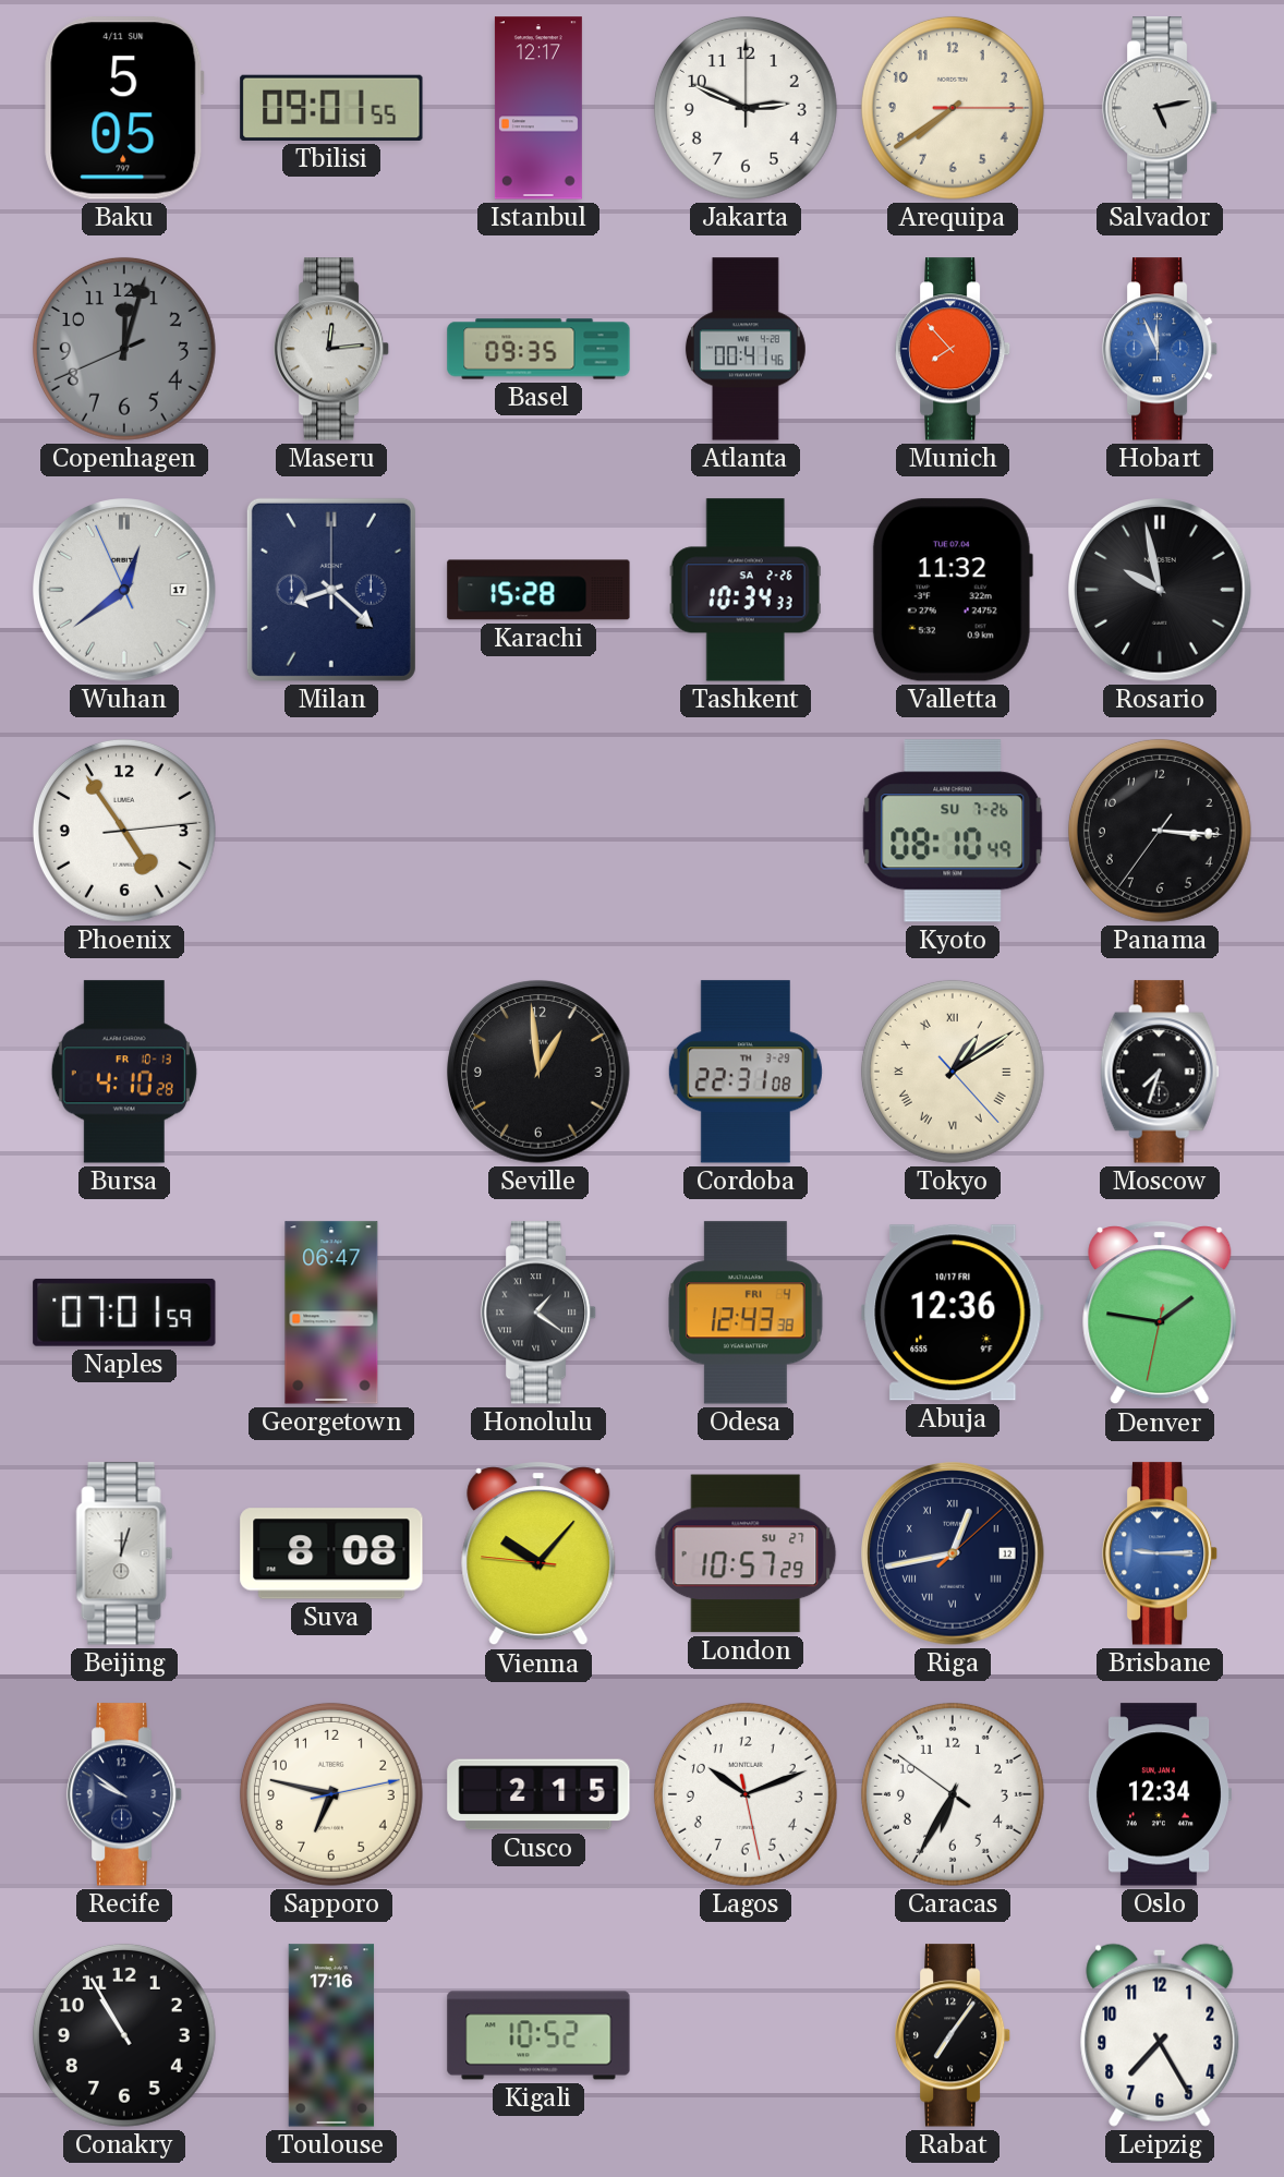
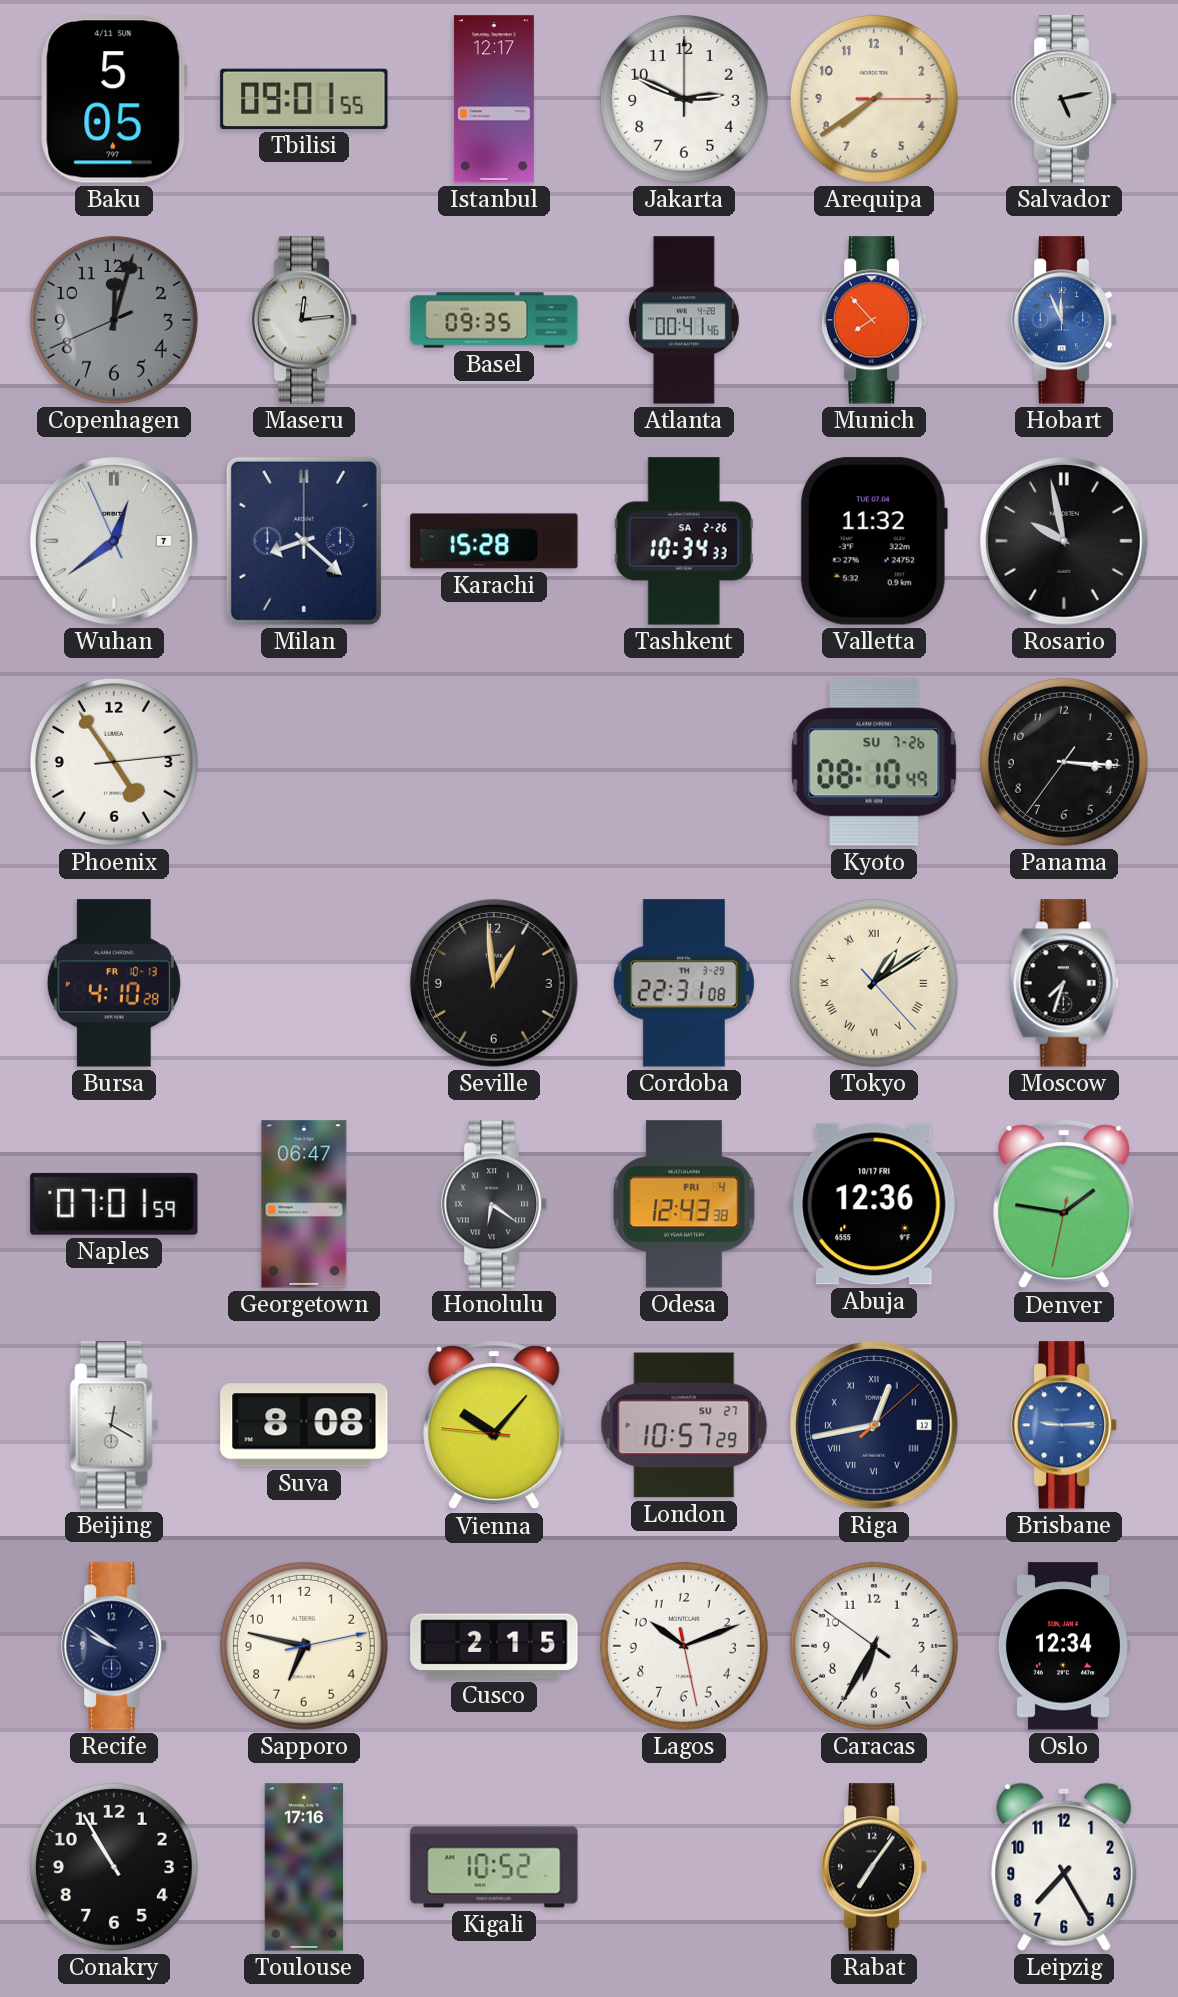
Wuhan date: 17 -> 7
Honolulu: 1:21 -> 6:21
Beijing: 12:03 -> 12:20
